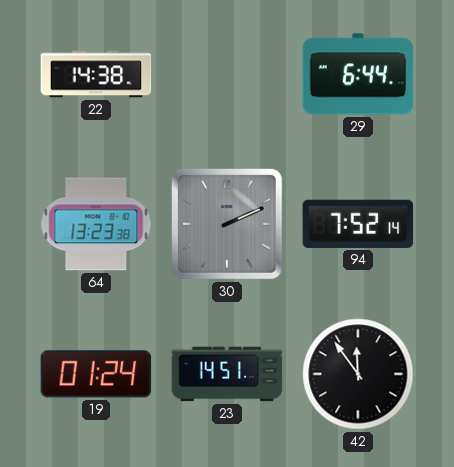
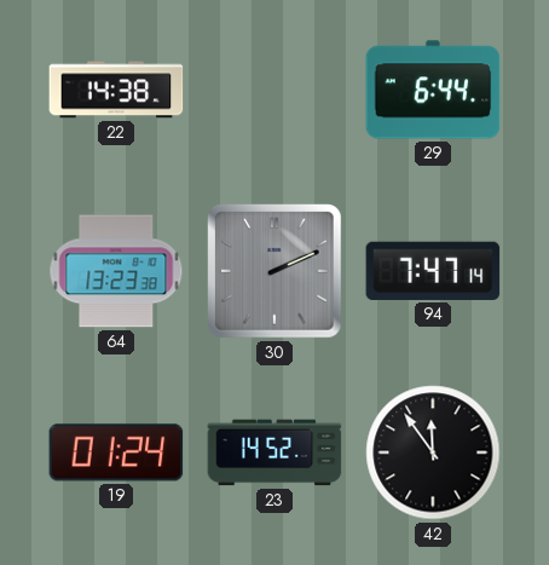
94: 7:52 -> 7:47
23: 14:51 -> 14:52
